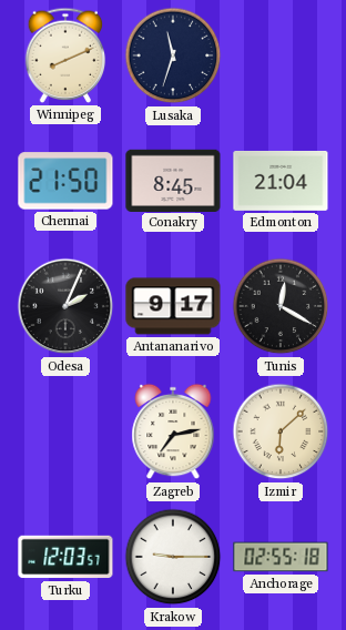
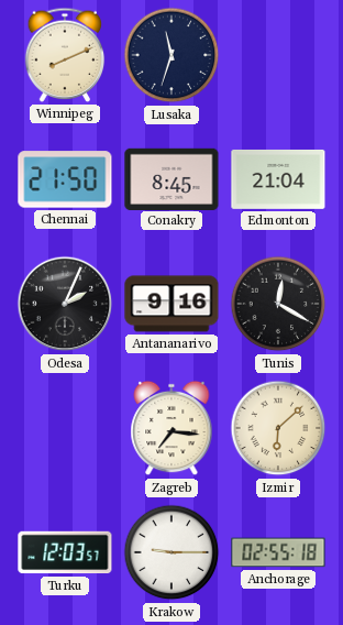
Antananarivo: 9:17 -> 9:16
Zagreb: 7:13 -> 7:16
